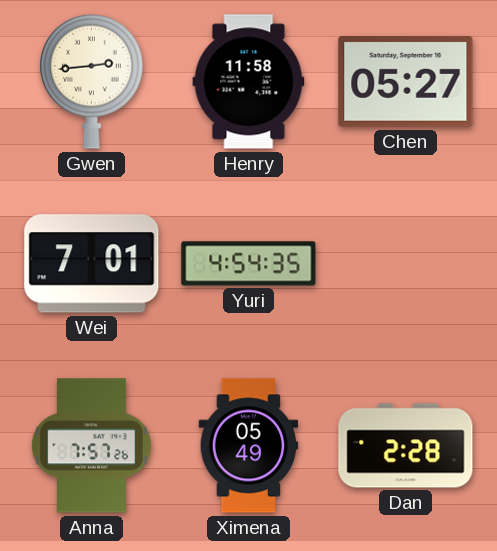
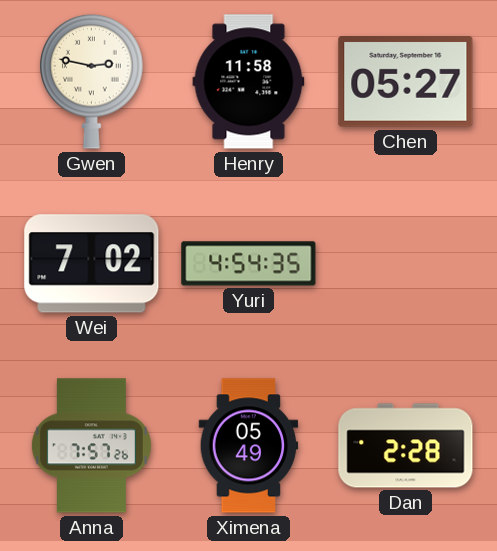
Gwen: 2:44 -> 2:47
Wei: 7:01 -> 7:02
